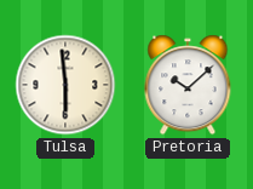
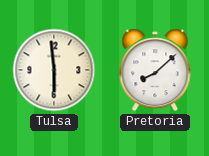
Pretoria: 10:08 -> 8:08
